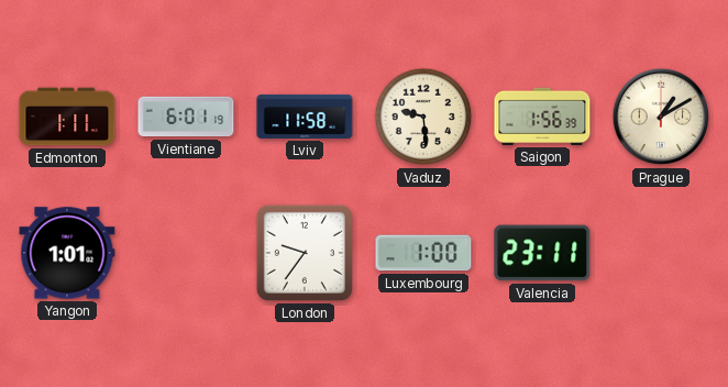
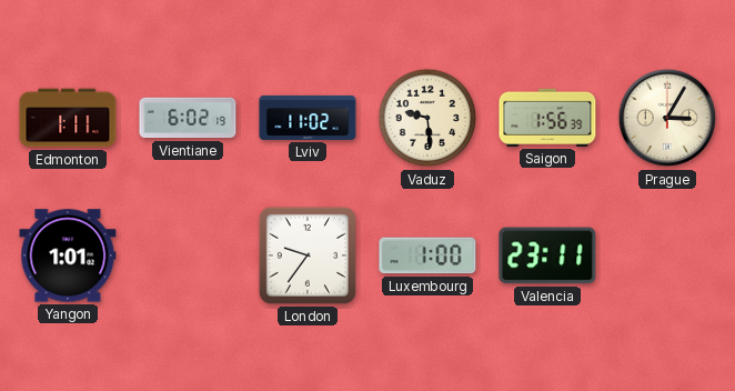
Vientiane: 6:01 -> 6:02
Lviv: 11:58 -> 11:02
Prague: 1:10 -> 3:05
